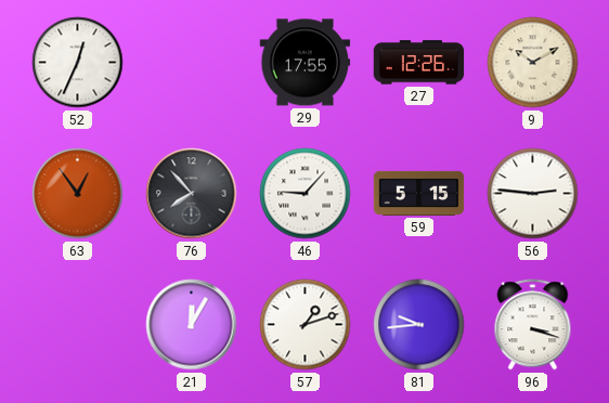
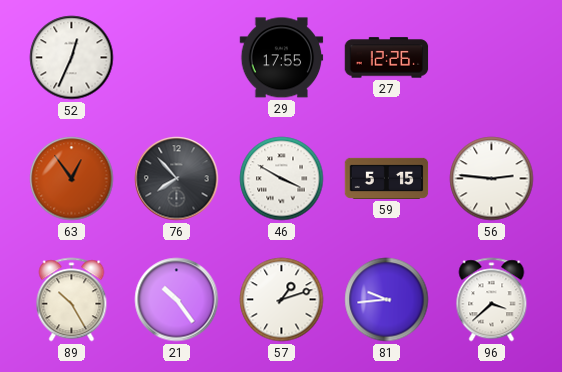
9: 10:10 -> none
46: 9:07 -> 3:50
89: none -> 10:25
21: 12:05 -> 10:24
96: 3:18 -> 3:38
